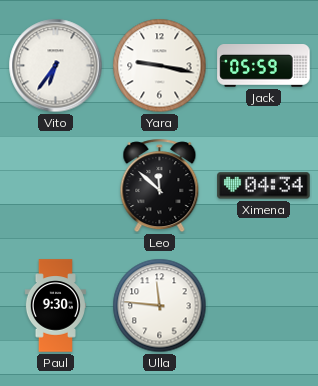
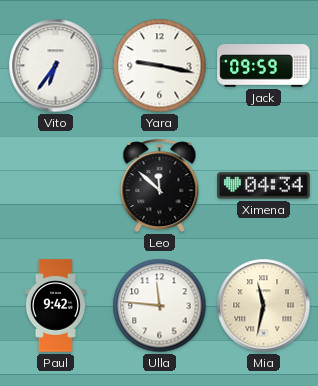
Jack: 05:59 -> 09:59
Paul: 9:30 -> 9:42
Mia: none -> 11:32
